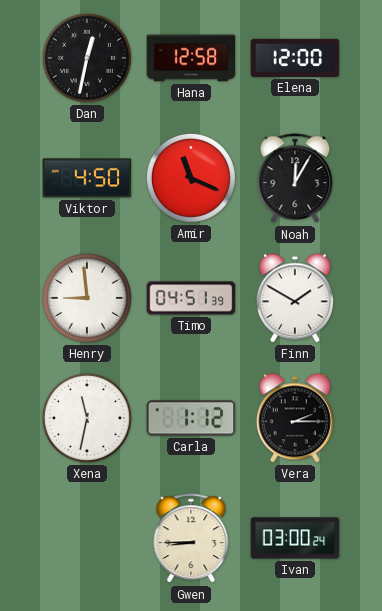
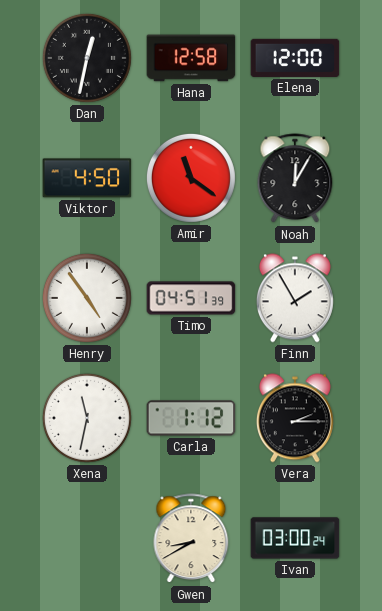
Amir: 11:19 -> 11:21
Henry: 8:59 -> 4:54
Finn: 1:50 -> 1:55
Gwen: 8:45 -> 8:40
